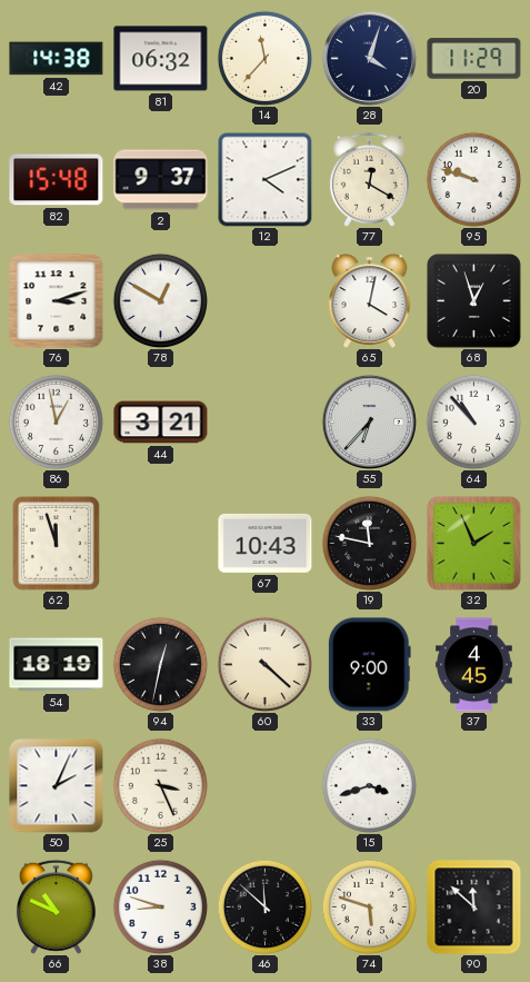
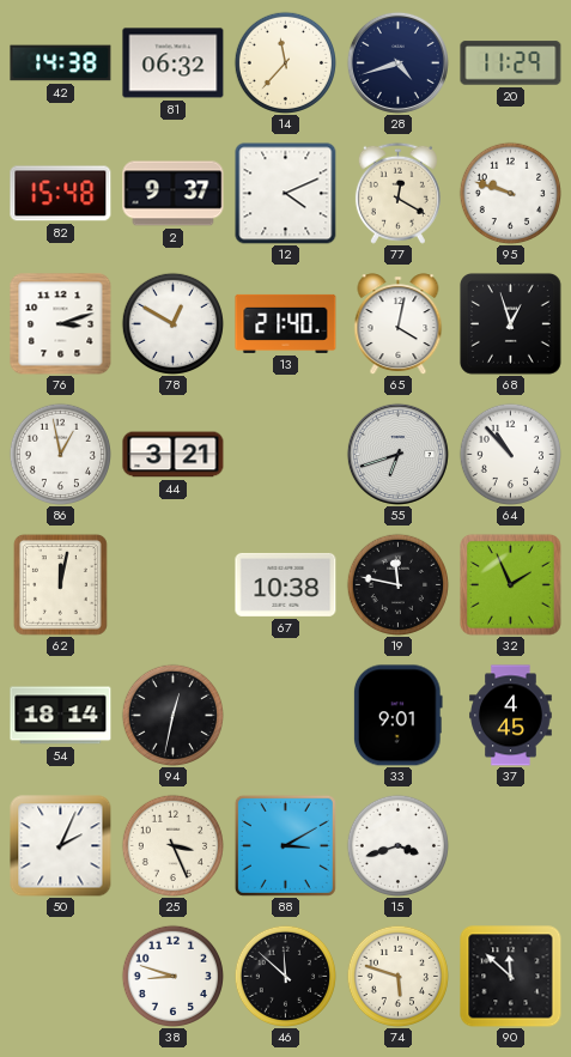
28: 4:03 -> 4:42
13: none -> 21:40
55: 6:37 -> 6:42
62: 11:57 -> 12:02
67: 10:43 -> 10:38
54: 18:19 -> 18:14
60: 4:22 -> none
33: 9:00 -> 9:01
88: none -> 3:10
66: 10:49 -> none
